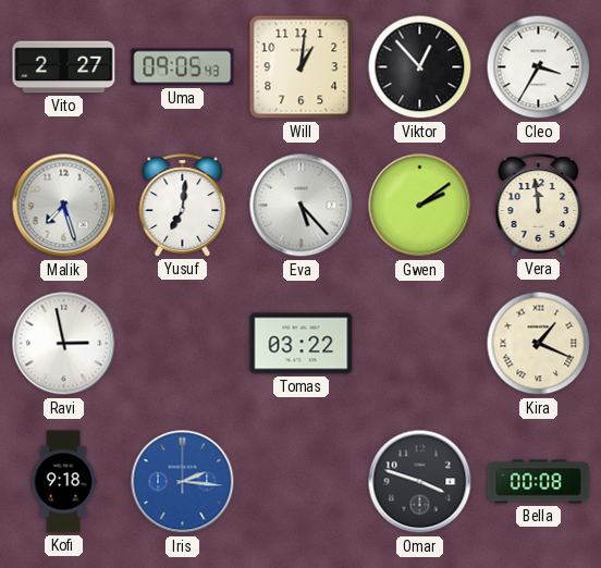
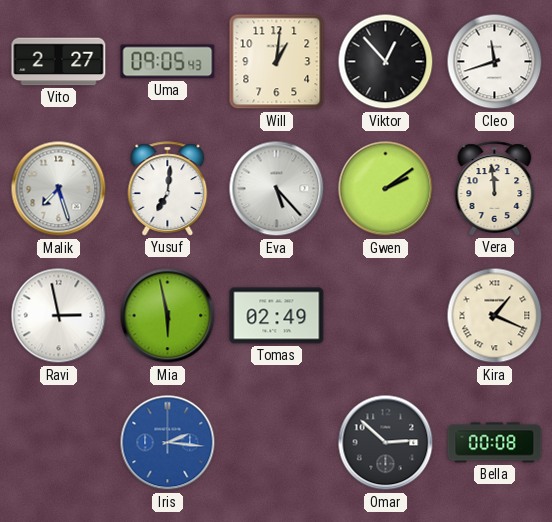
Cleo: 3:35 -> 11:42
Mia: none -> 5:58
Tomas: 03:22 -> 02:49
Kofi: 9:18 -> none
Omar: 3:48 -> 2:52
